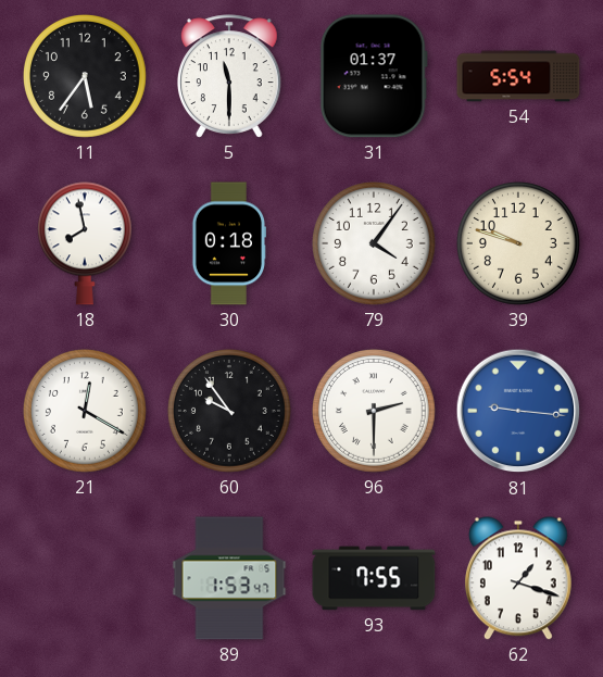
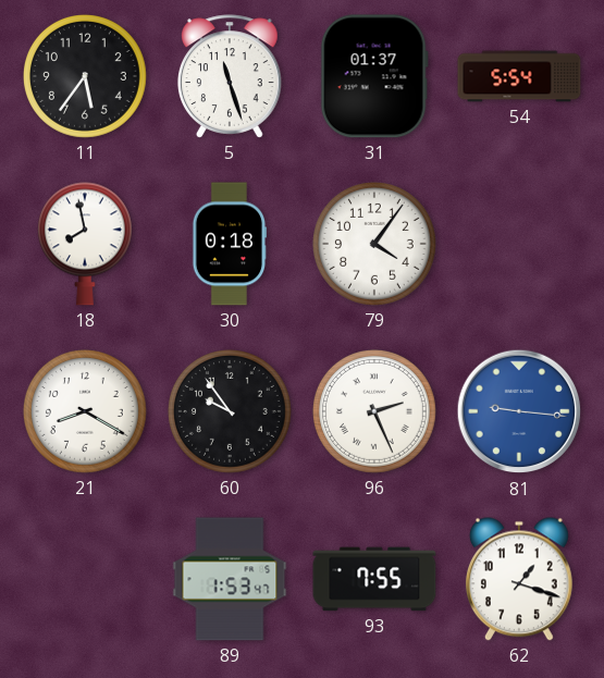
5: 11:30 -> 11:27
39: 9:48 -> none
21: 12:20 -> 8:20
96: 2:30 -> 2:26
